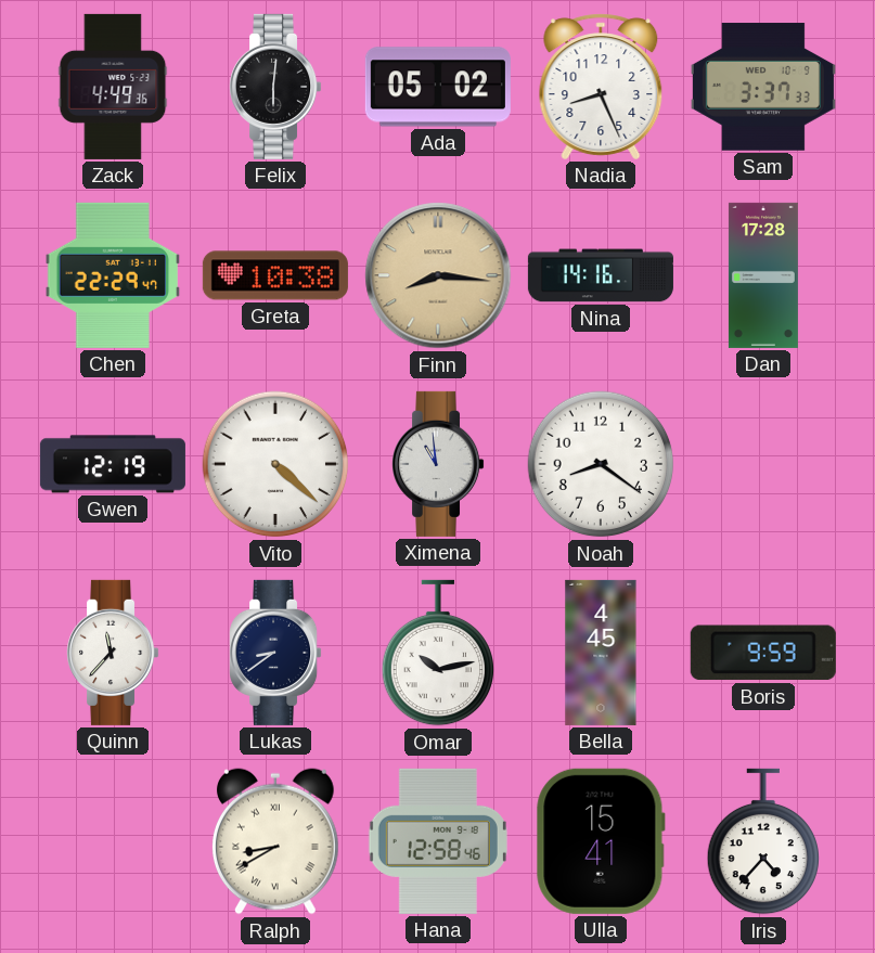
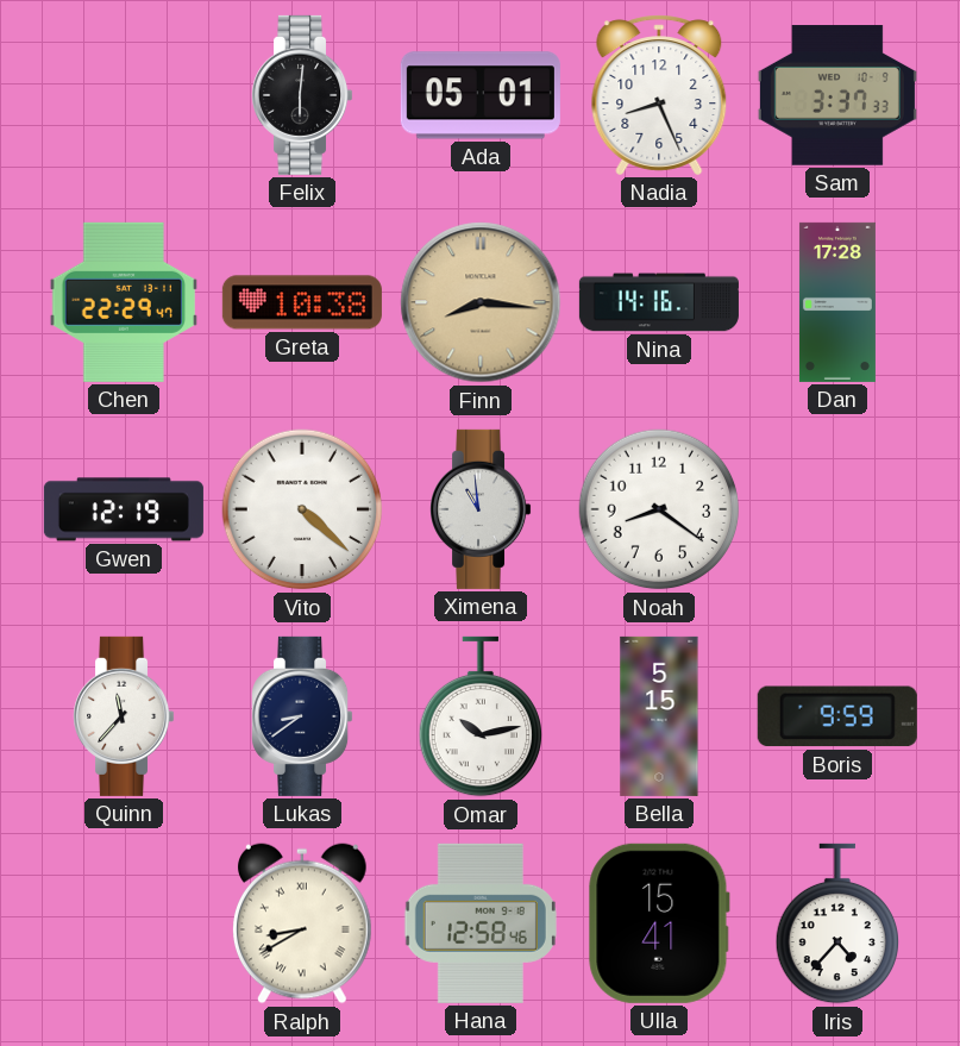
Zack: 4:49 -> none
Ada: 05:02 -> 05:01
Bella: 4:45 -> 5:15
